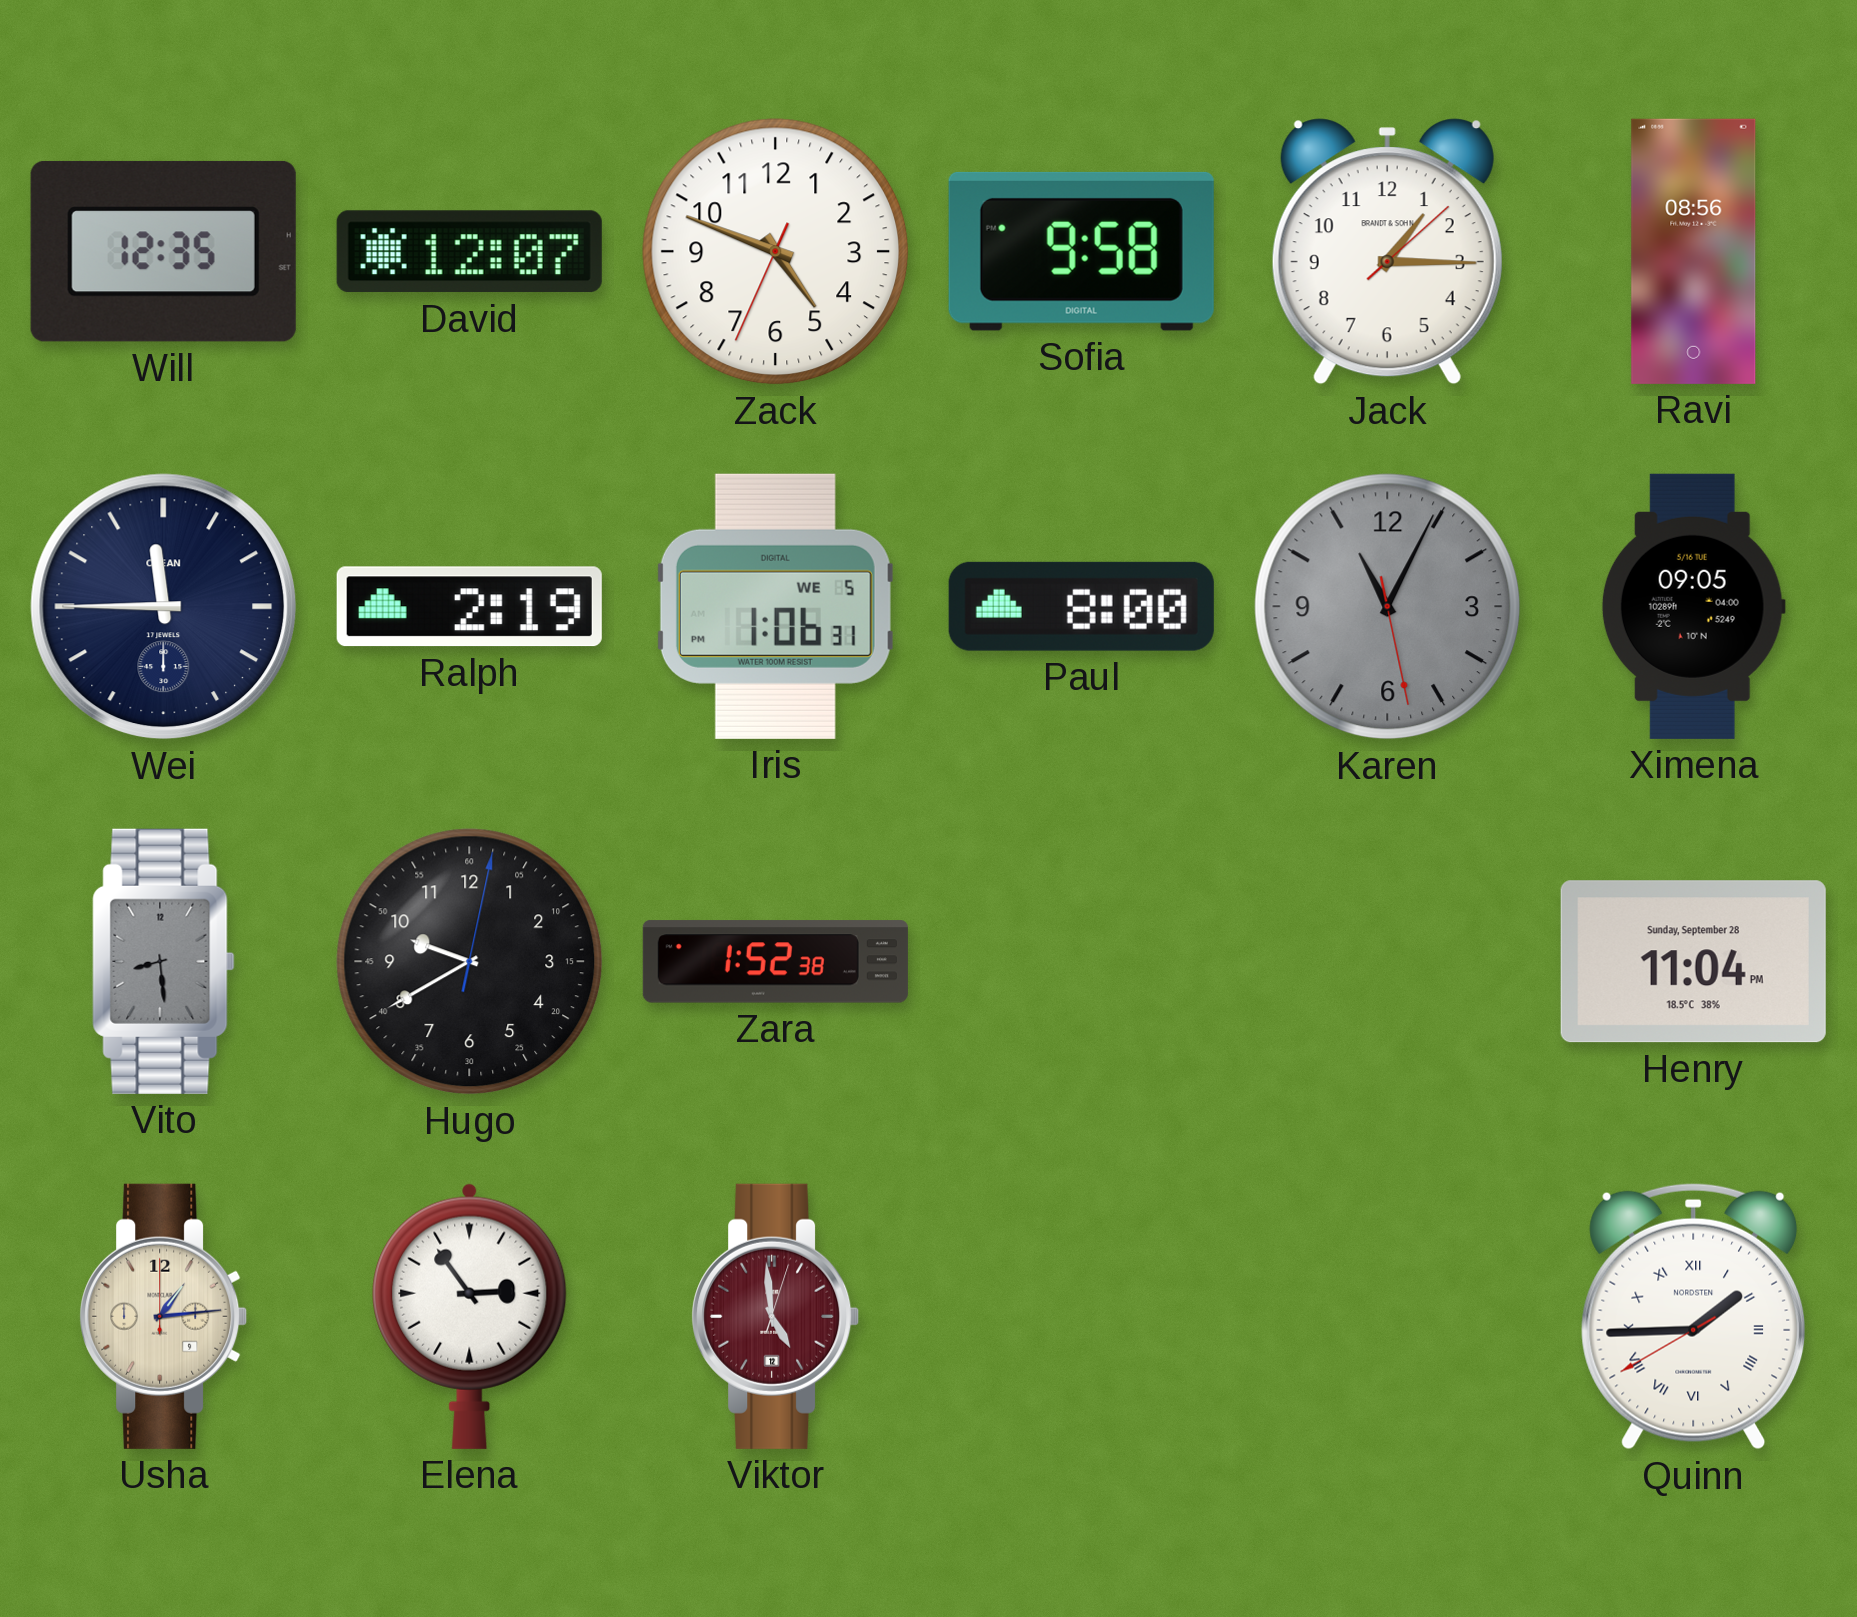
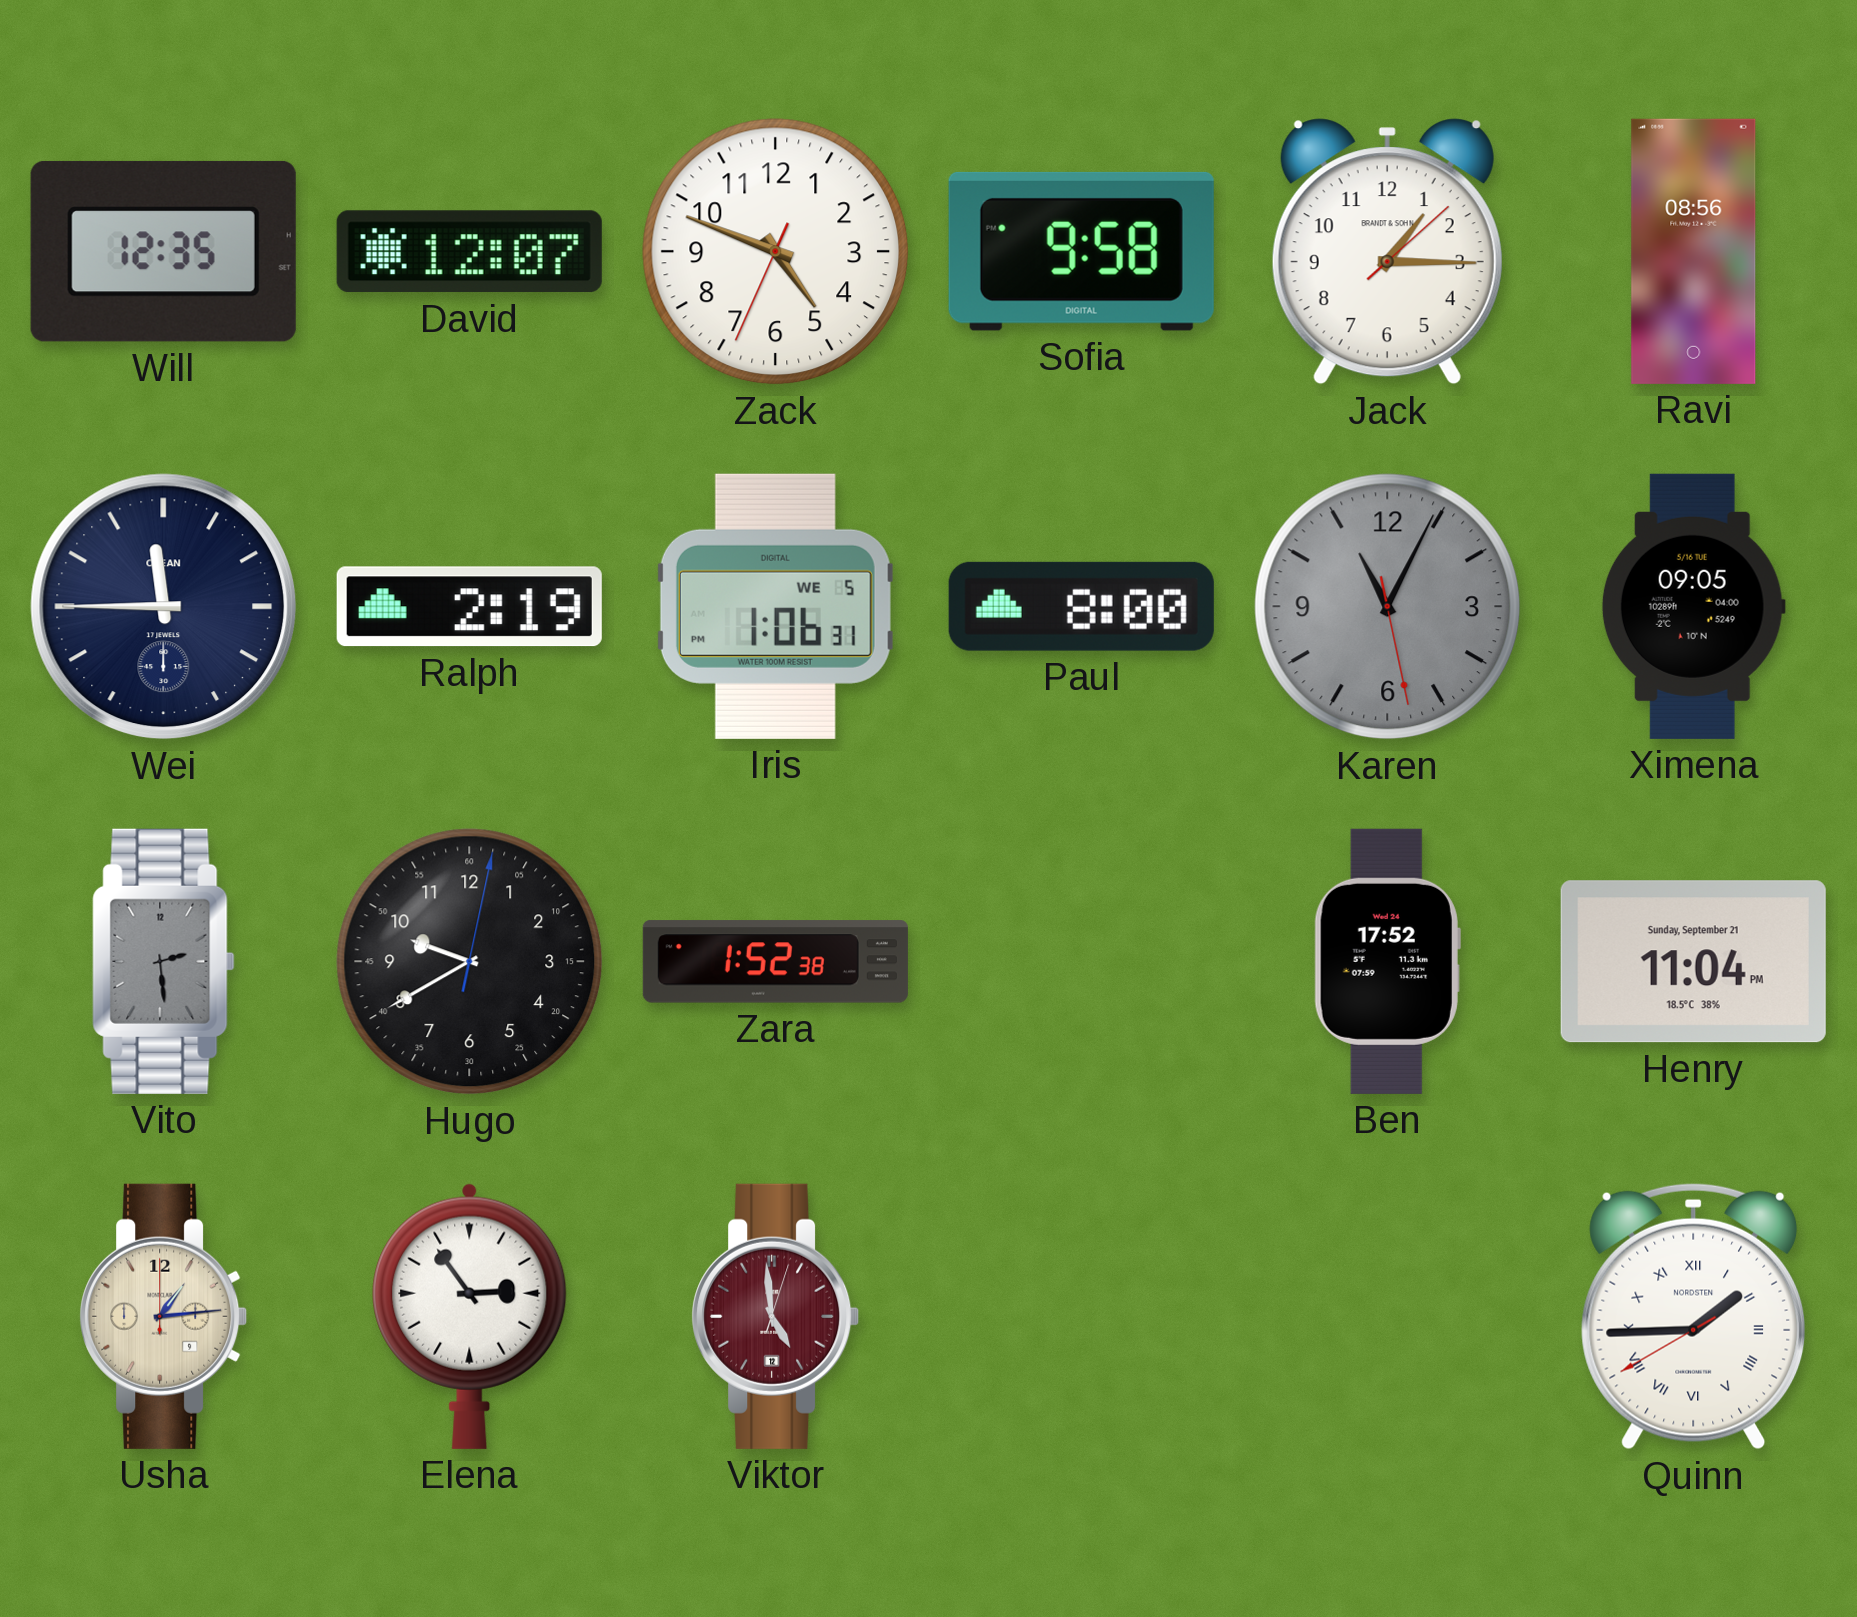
Vito: 8:29 -> 2:29
Ben: none -> 17:52
Henry date: Sunday, September 28 -> Sunday, September 21
